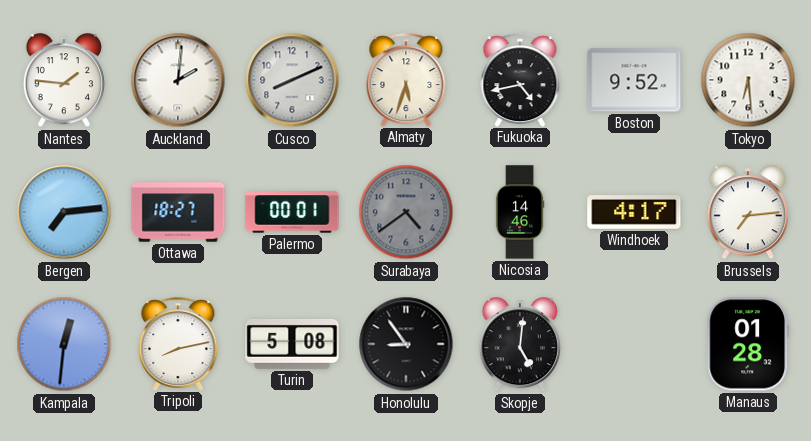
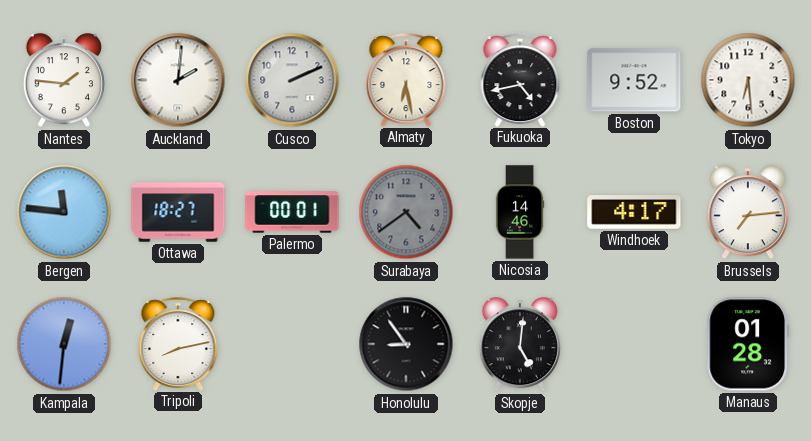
Cusco: 8:11 -> 2:11
Almaty: 5:33 -> 6:28
Bergen: 7:14 -> 11:46
Turin: 5:08 -> none
